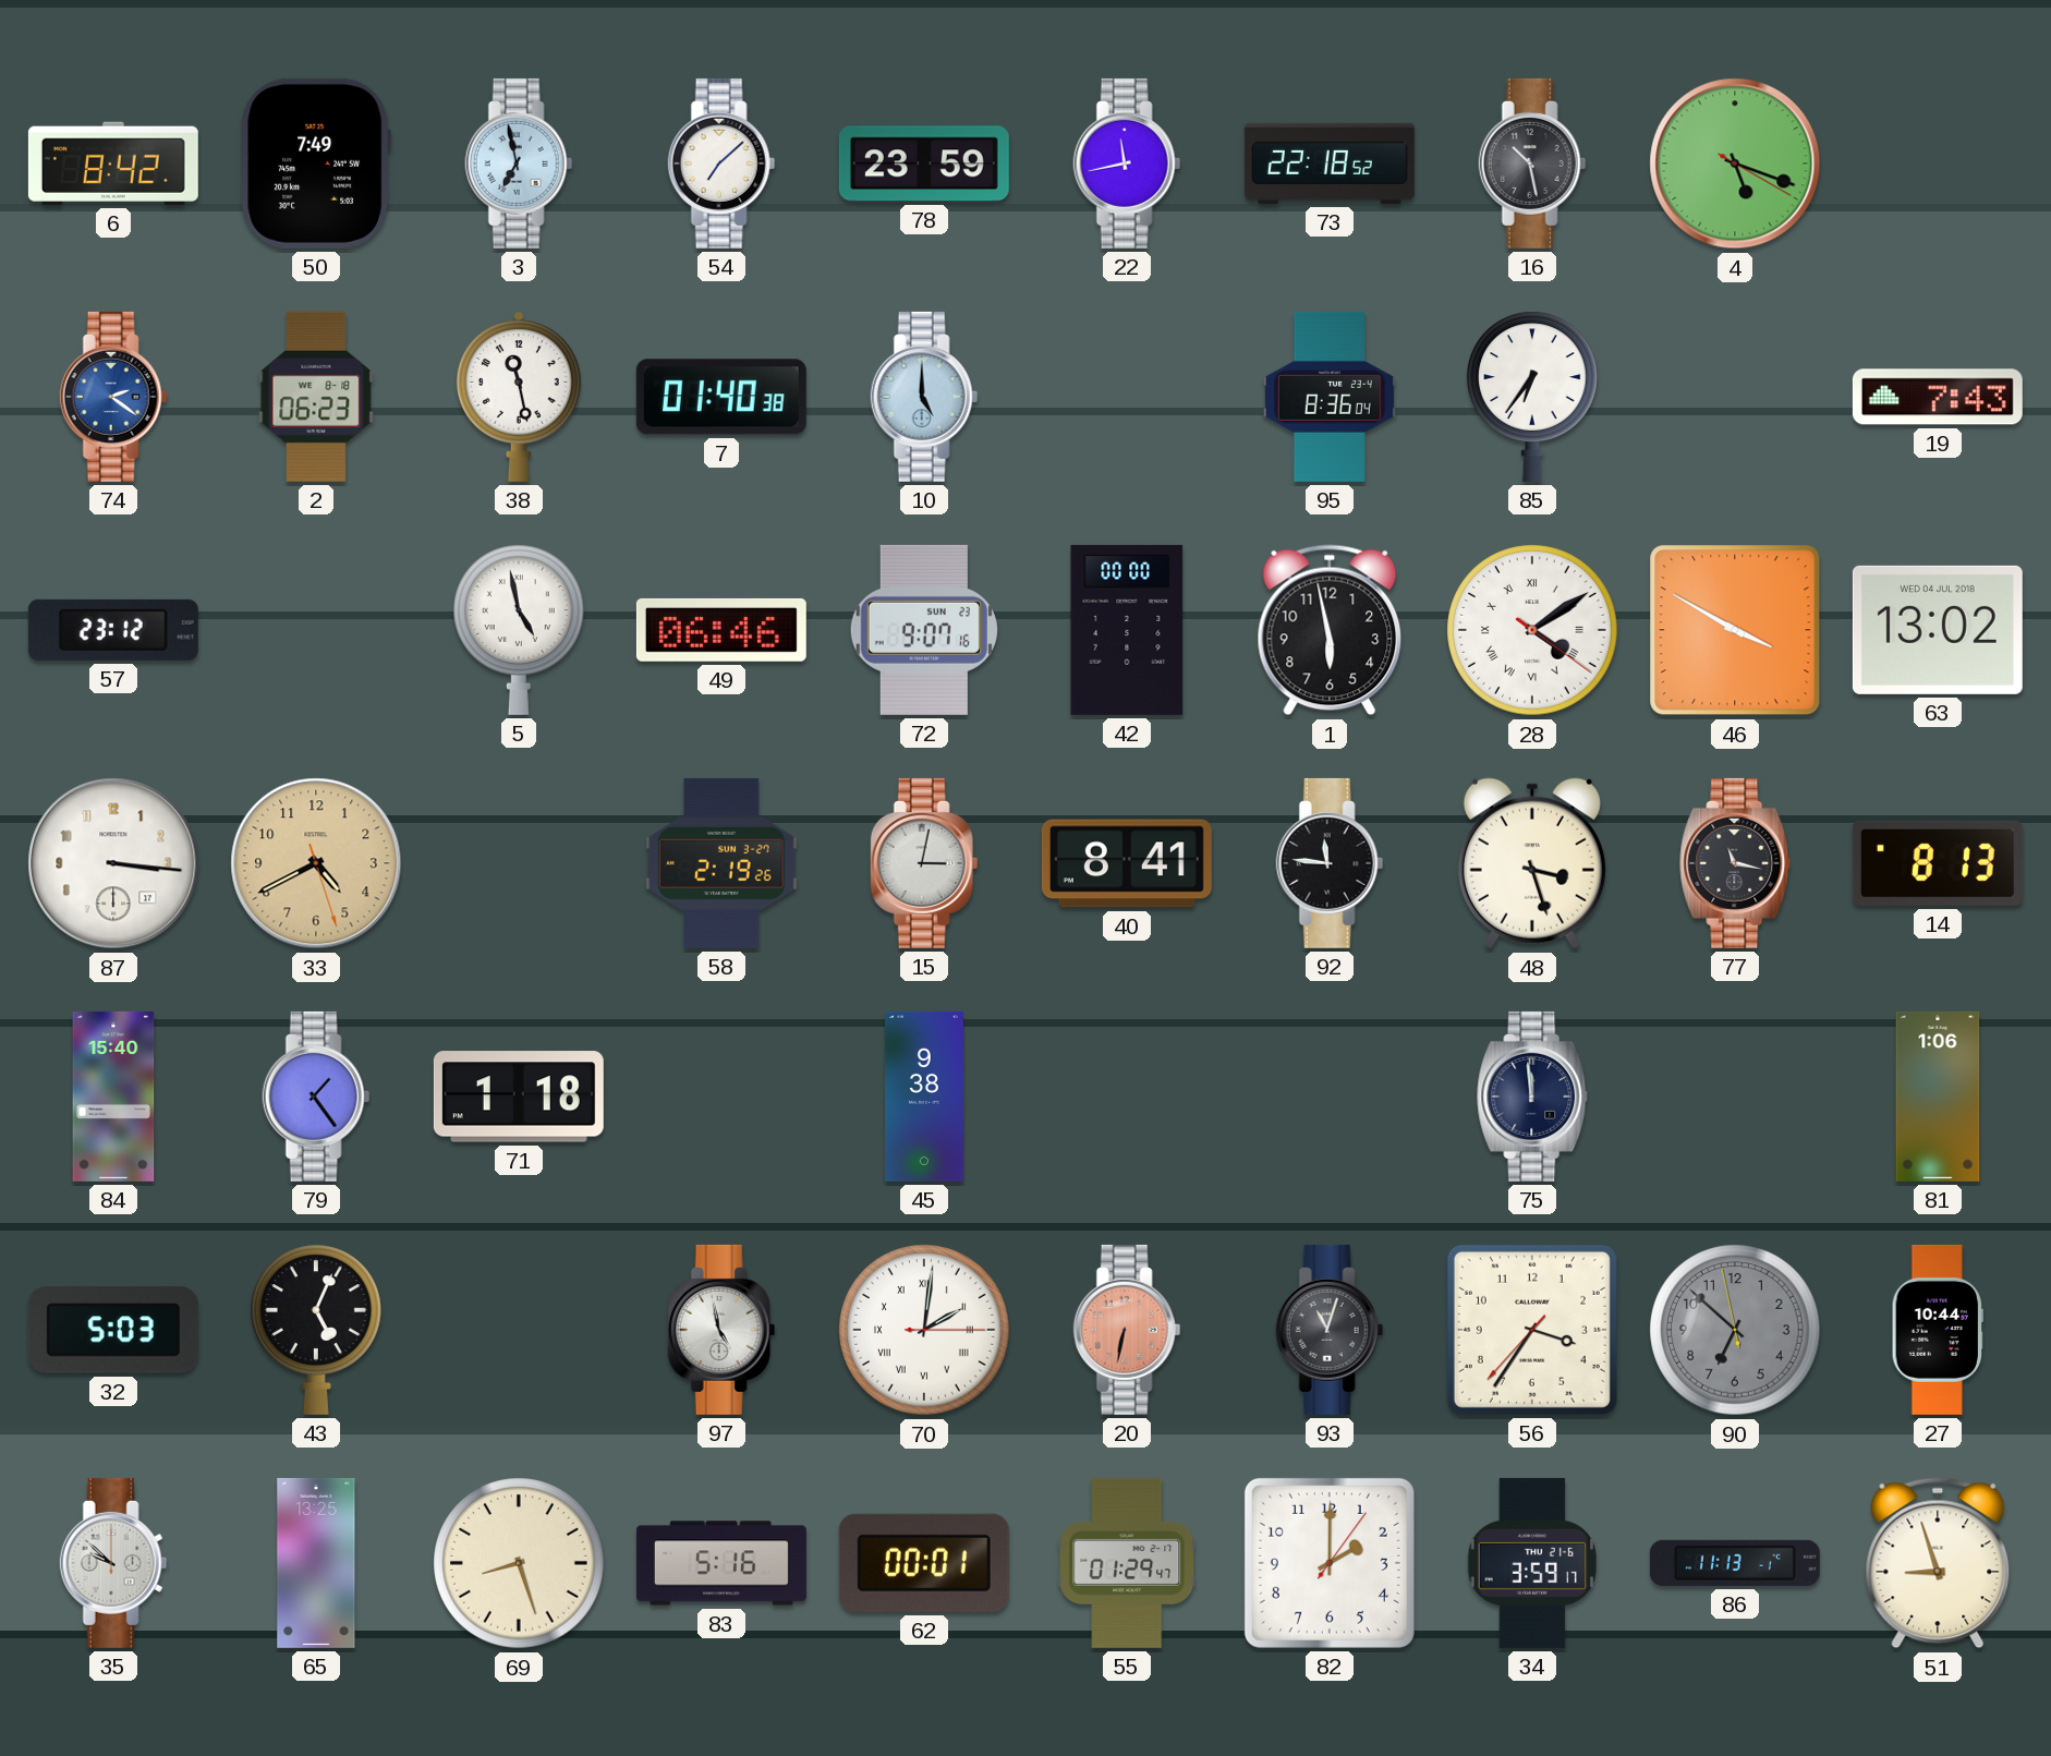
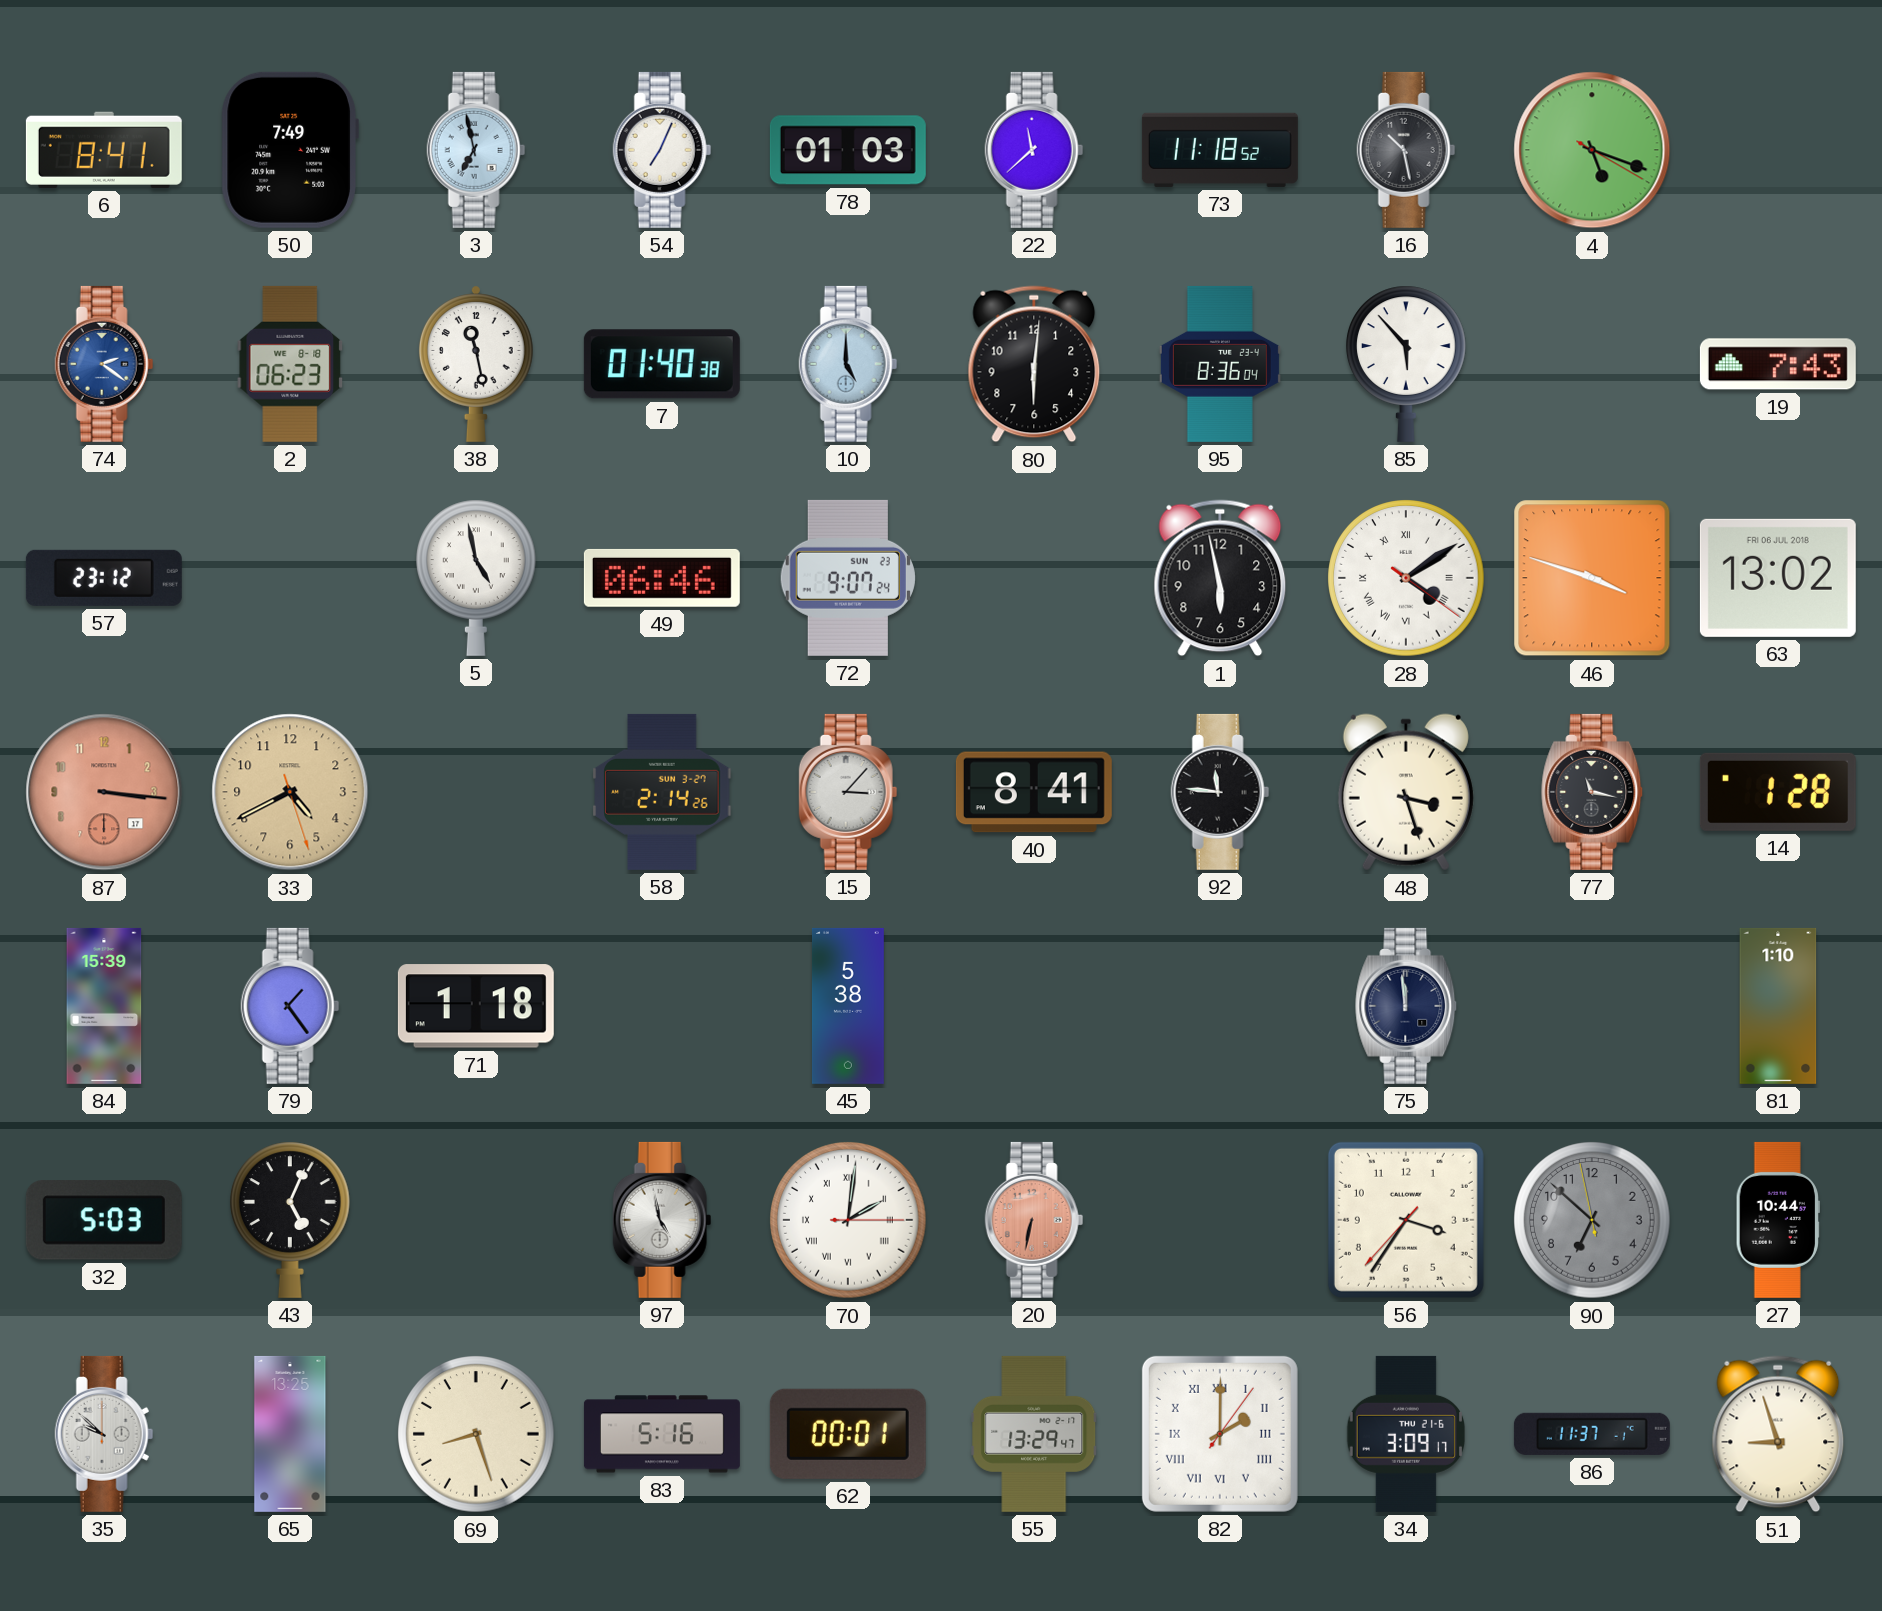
6: 8:42 -> 8:41
54: 7:08 -> 7:04
78: 23:59 -> 01:03
22: 11:43 -> 11:38
73: 22:18 -> 11:18
80: none -> 6:01
85: 6:36 -> 5:53
72: 9:07:16 -> 9:07:24
42: 00:00 -> none
46: 3:50 -> 3:48
63 date: WED 04 JUL 2018 -> FRI 06 JUL 2018
87 dial: white -> salmon
58: 2:19 -> 2:14
15: 3:02 -> 3:07
14: 8:13 -> 1:28
84: 15:40 -> 15:39
45: 9:38 -> 5:38
81: 1:06 -> 1:10
93: 11:03 -> none
55: 01:29 -> 13:29
82 numerals: Arabic -> Roman
34: 3:59 -> 3:09
86: 11:13 -> 11:37
